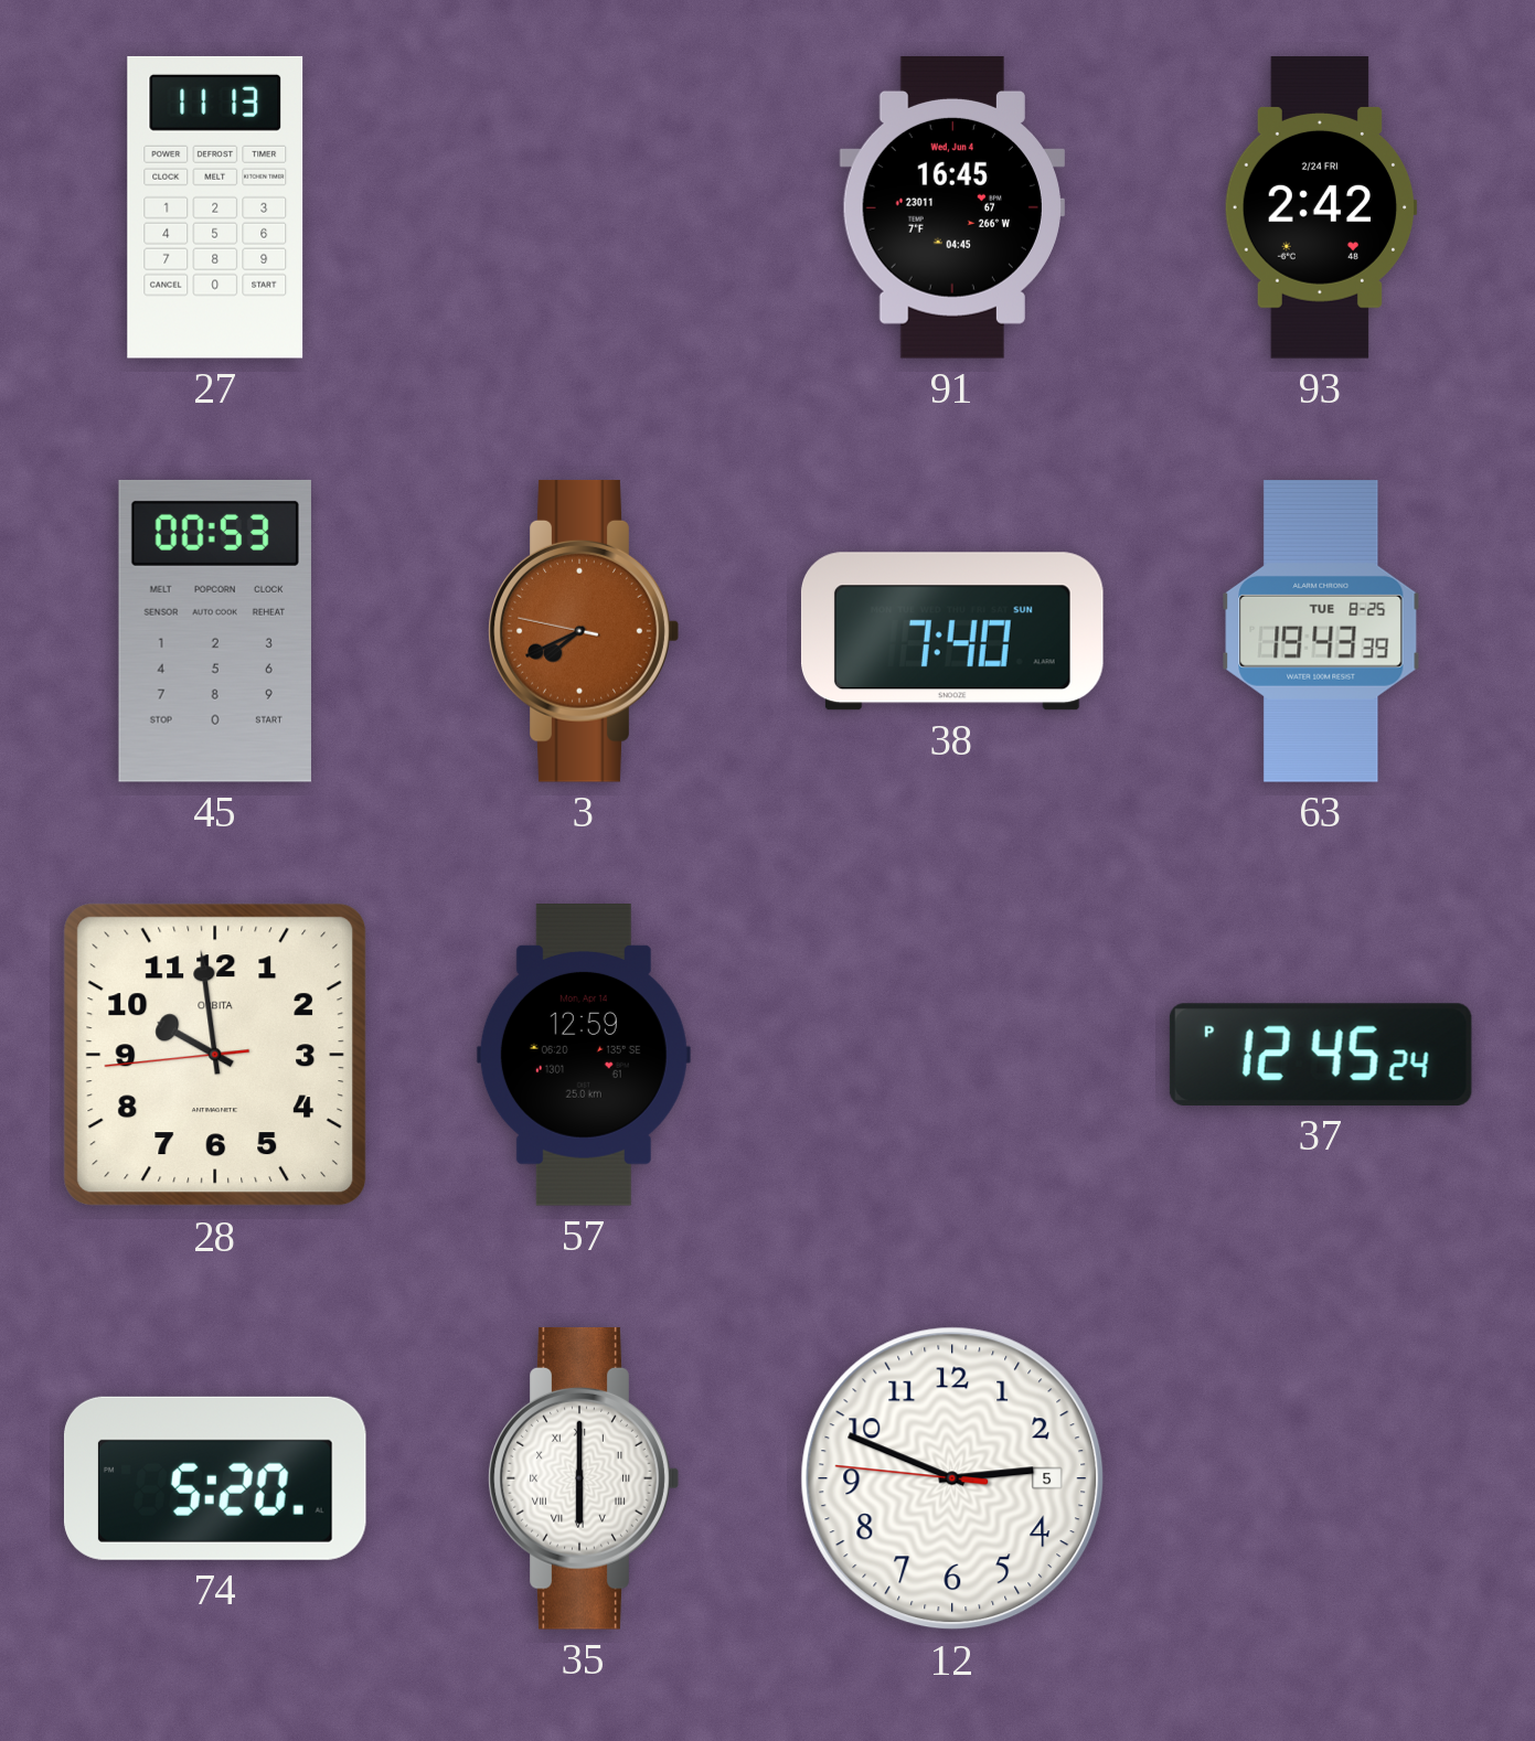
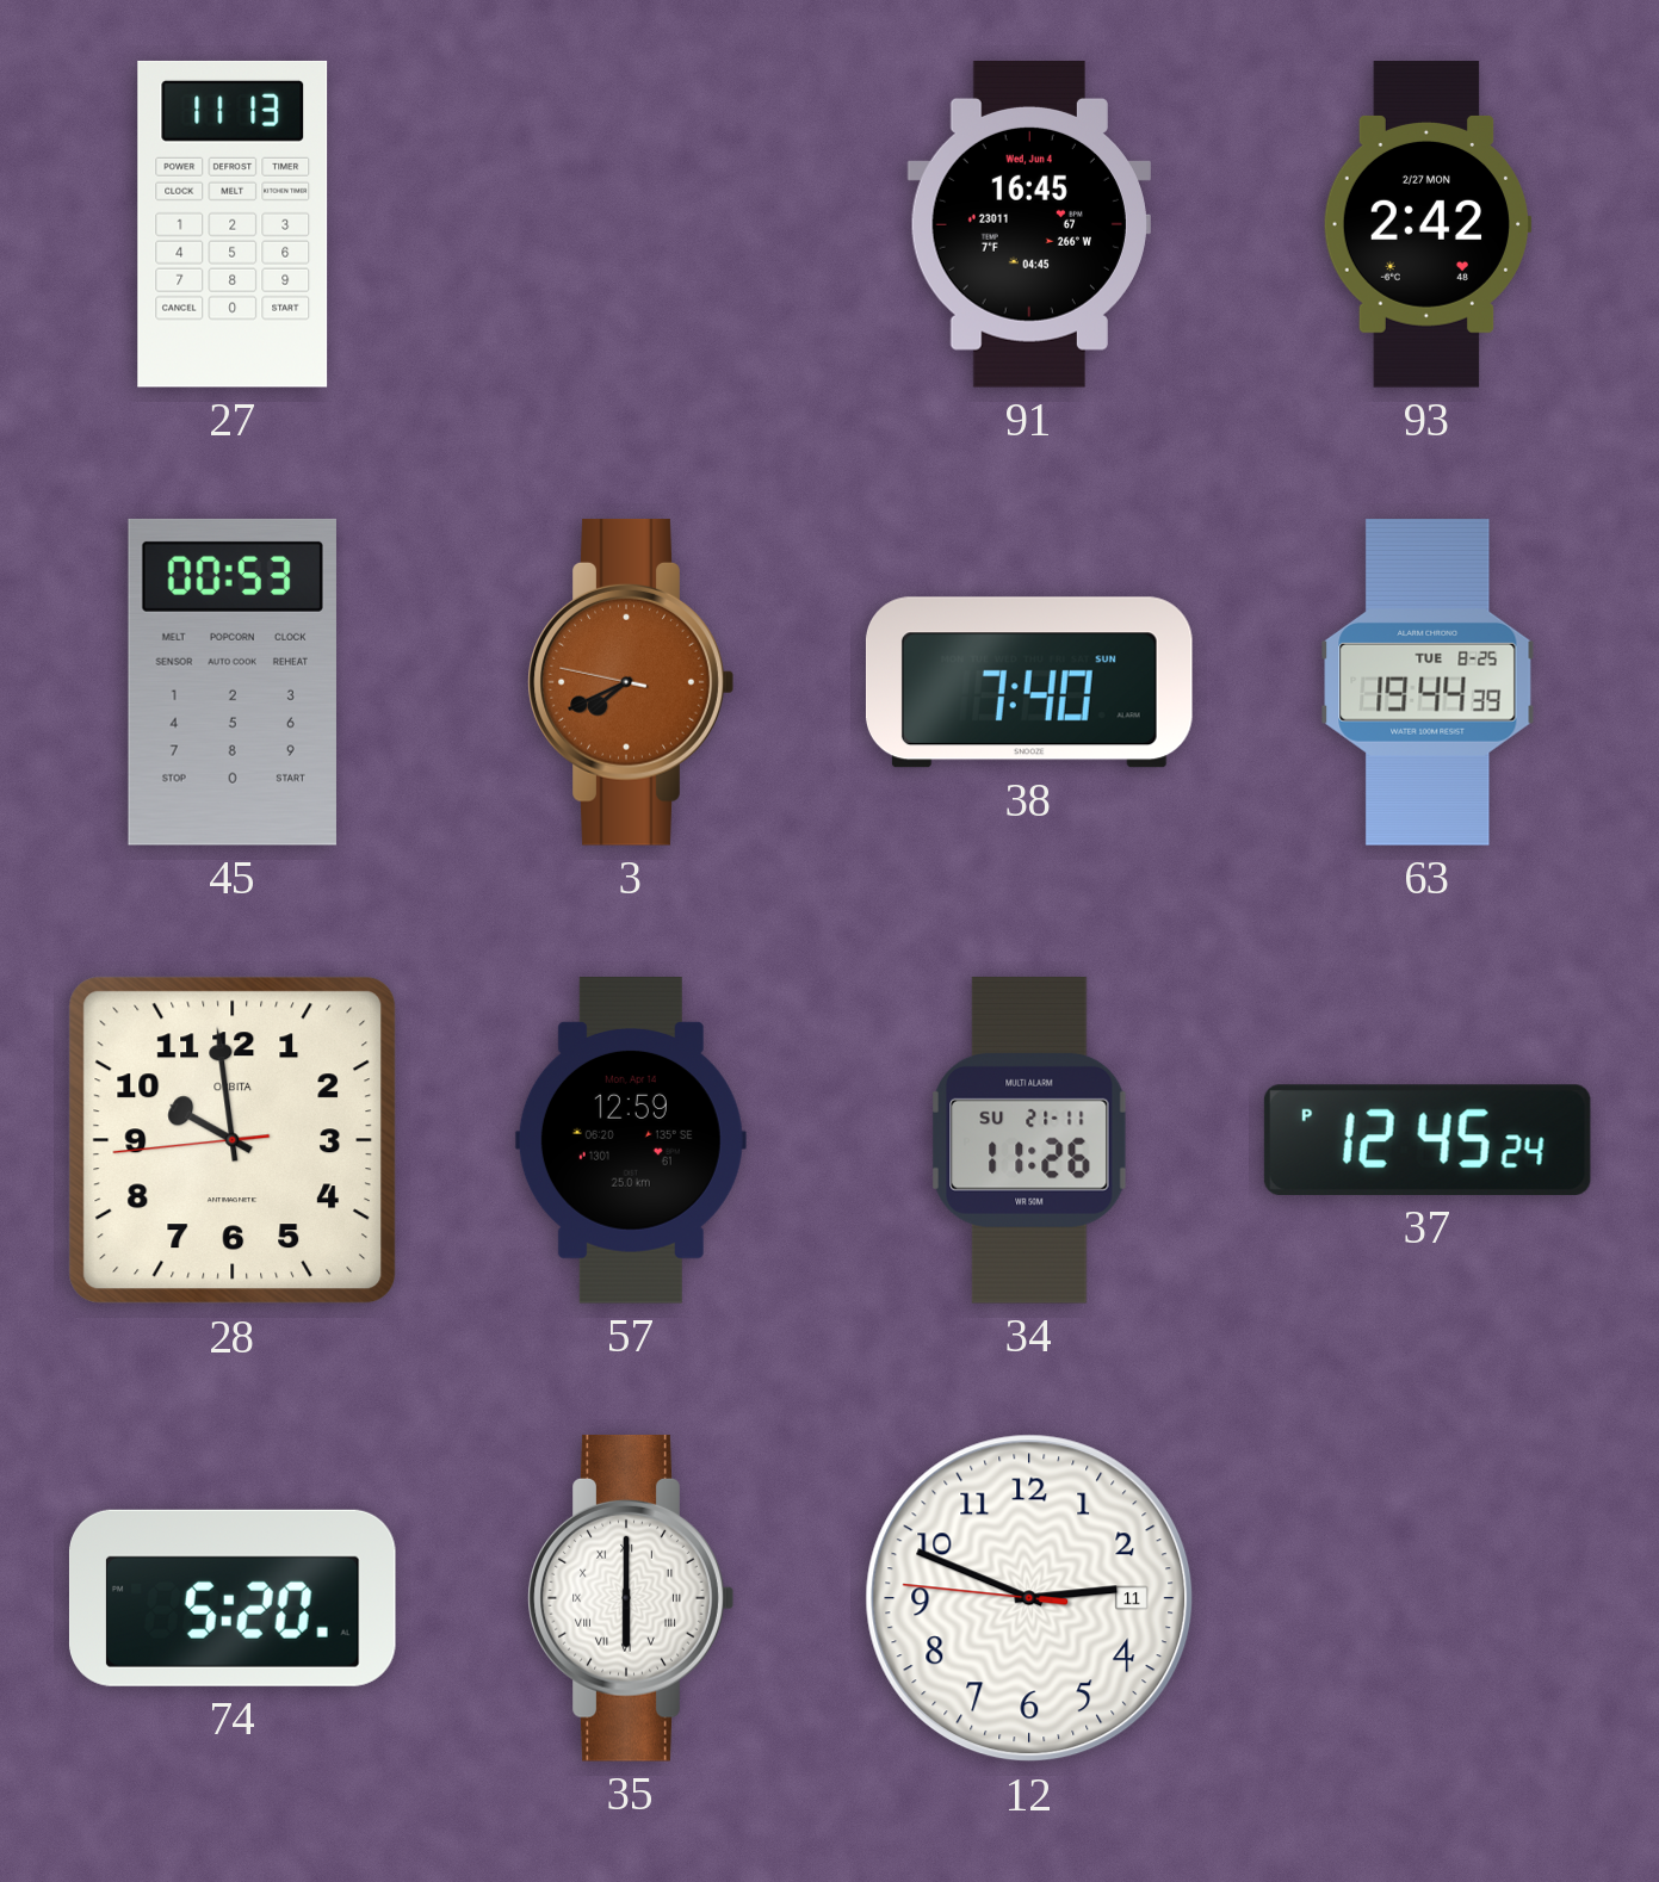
93 date: 2/24 FRI -> 2/27 MON
63: 19:43 -> 19:44
34: none -> 11:26
12 date: 5 -> 11
